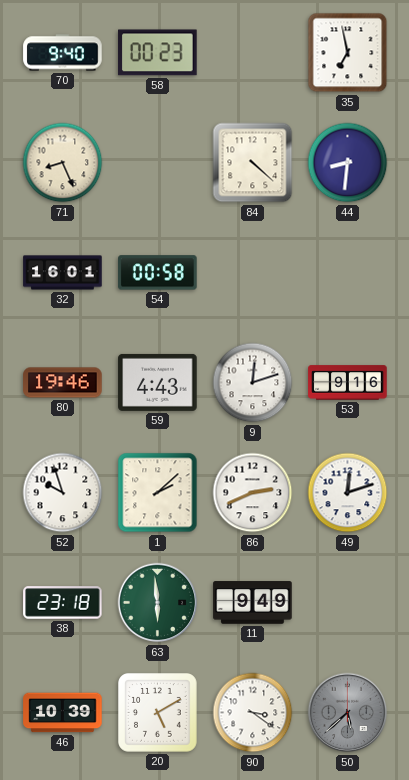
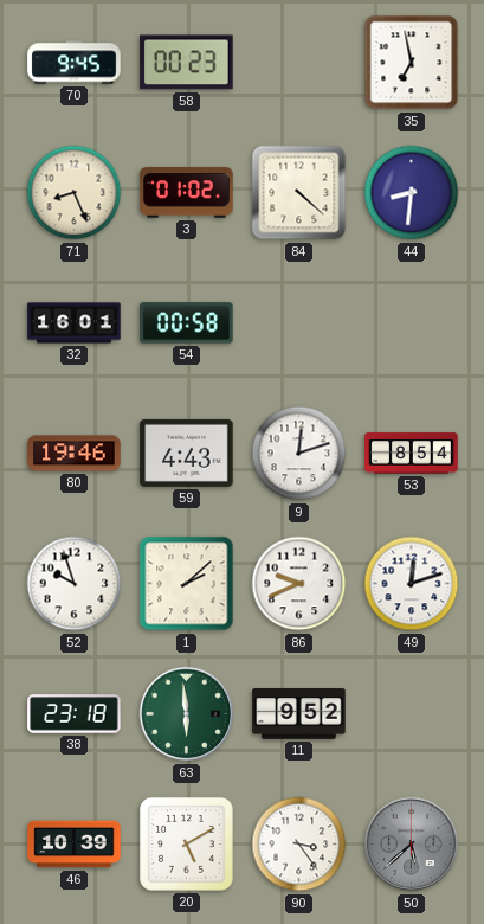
70: 9:40 -> 9:45
3: none -> 01:02
53: 9:16 -> 8:54
86: 2:41 -> 9:41
11: 9:49 -> 9:52
90: 3:21 -> 3:24
